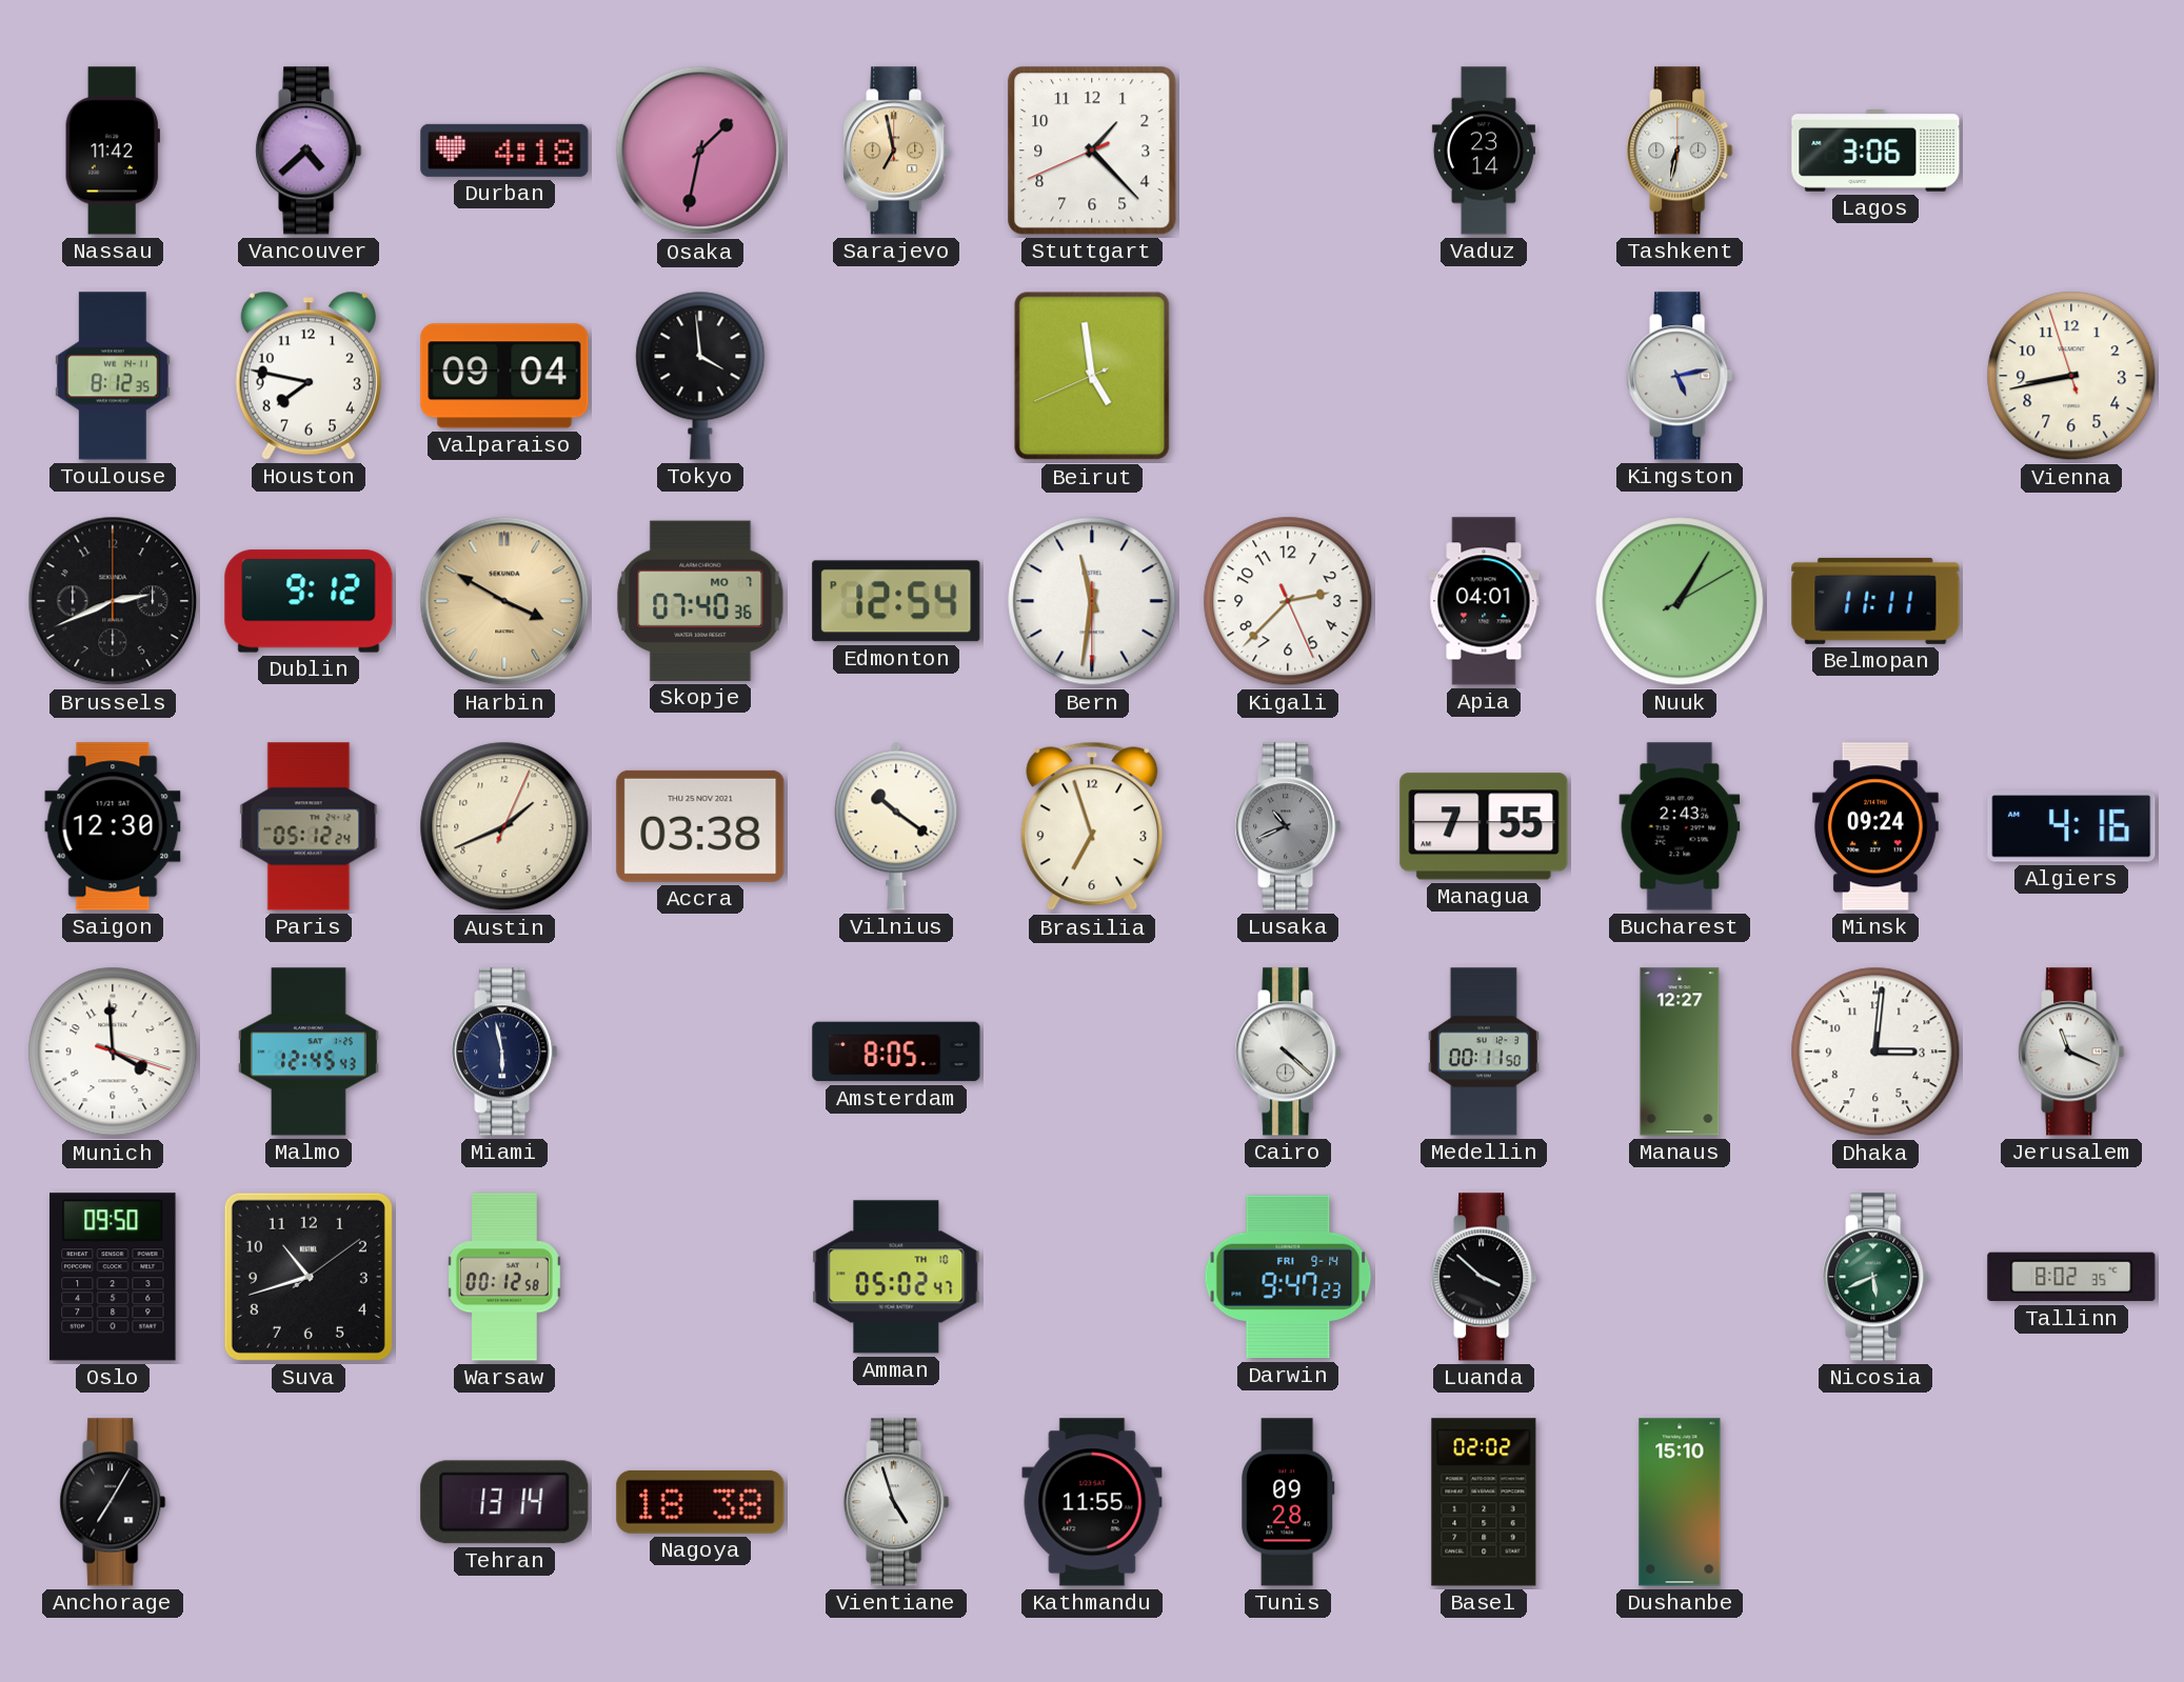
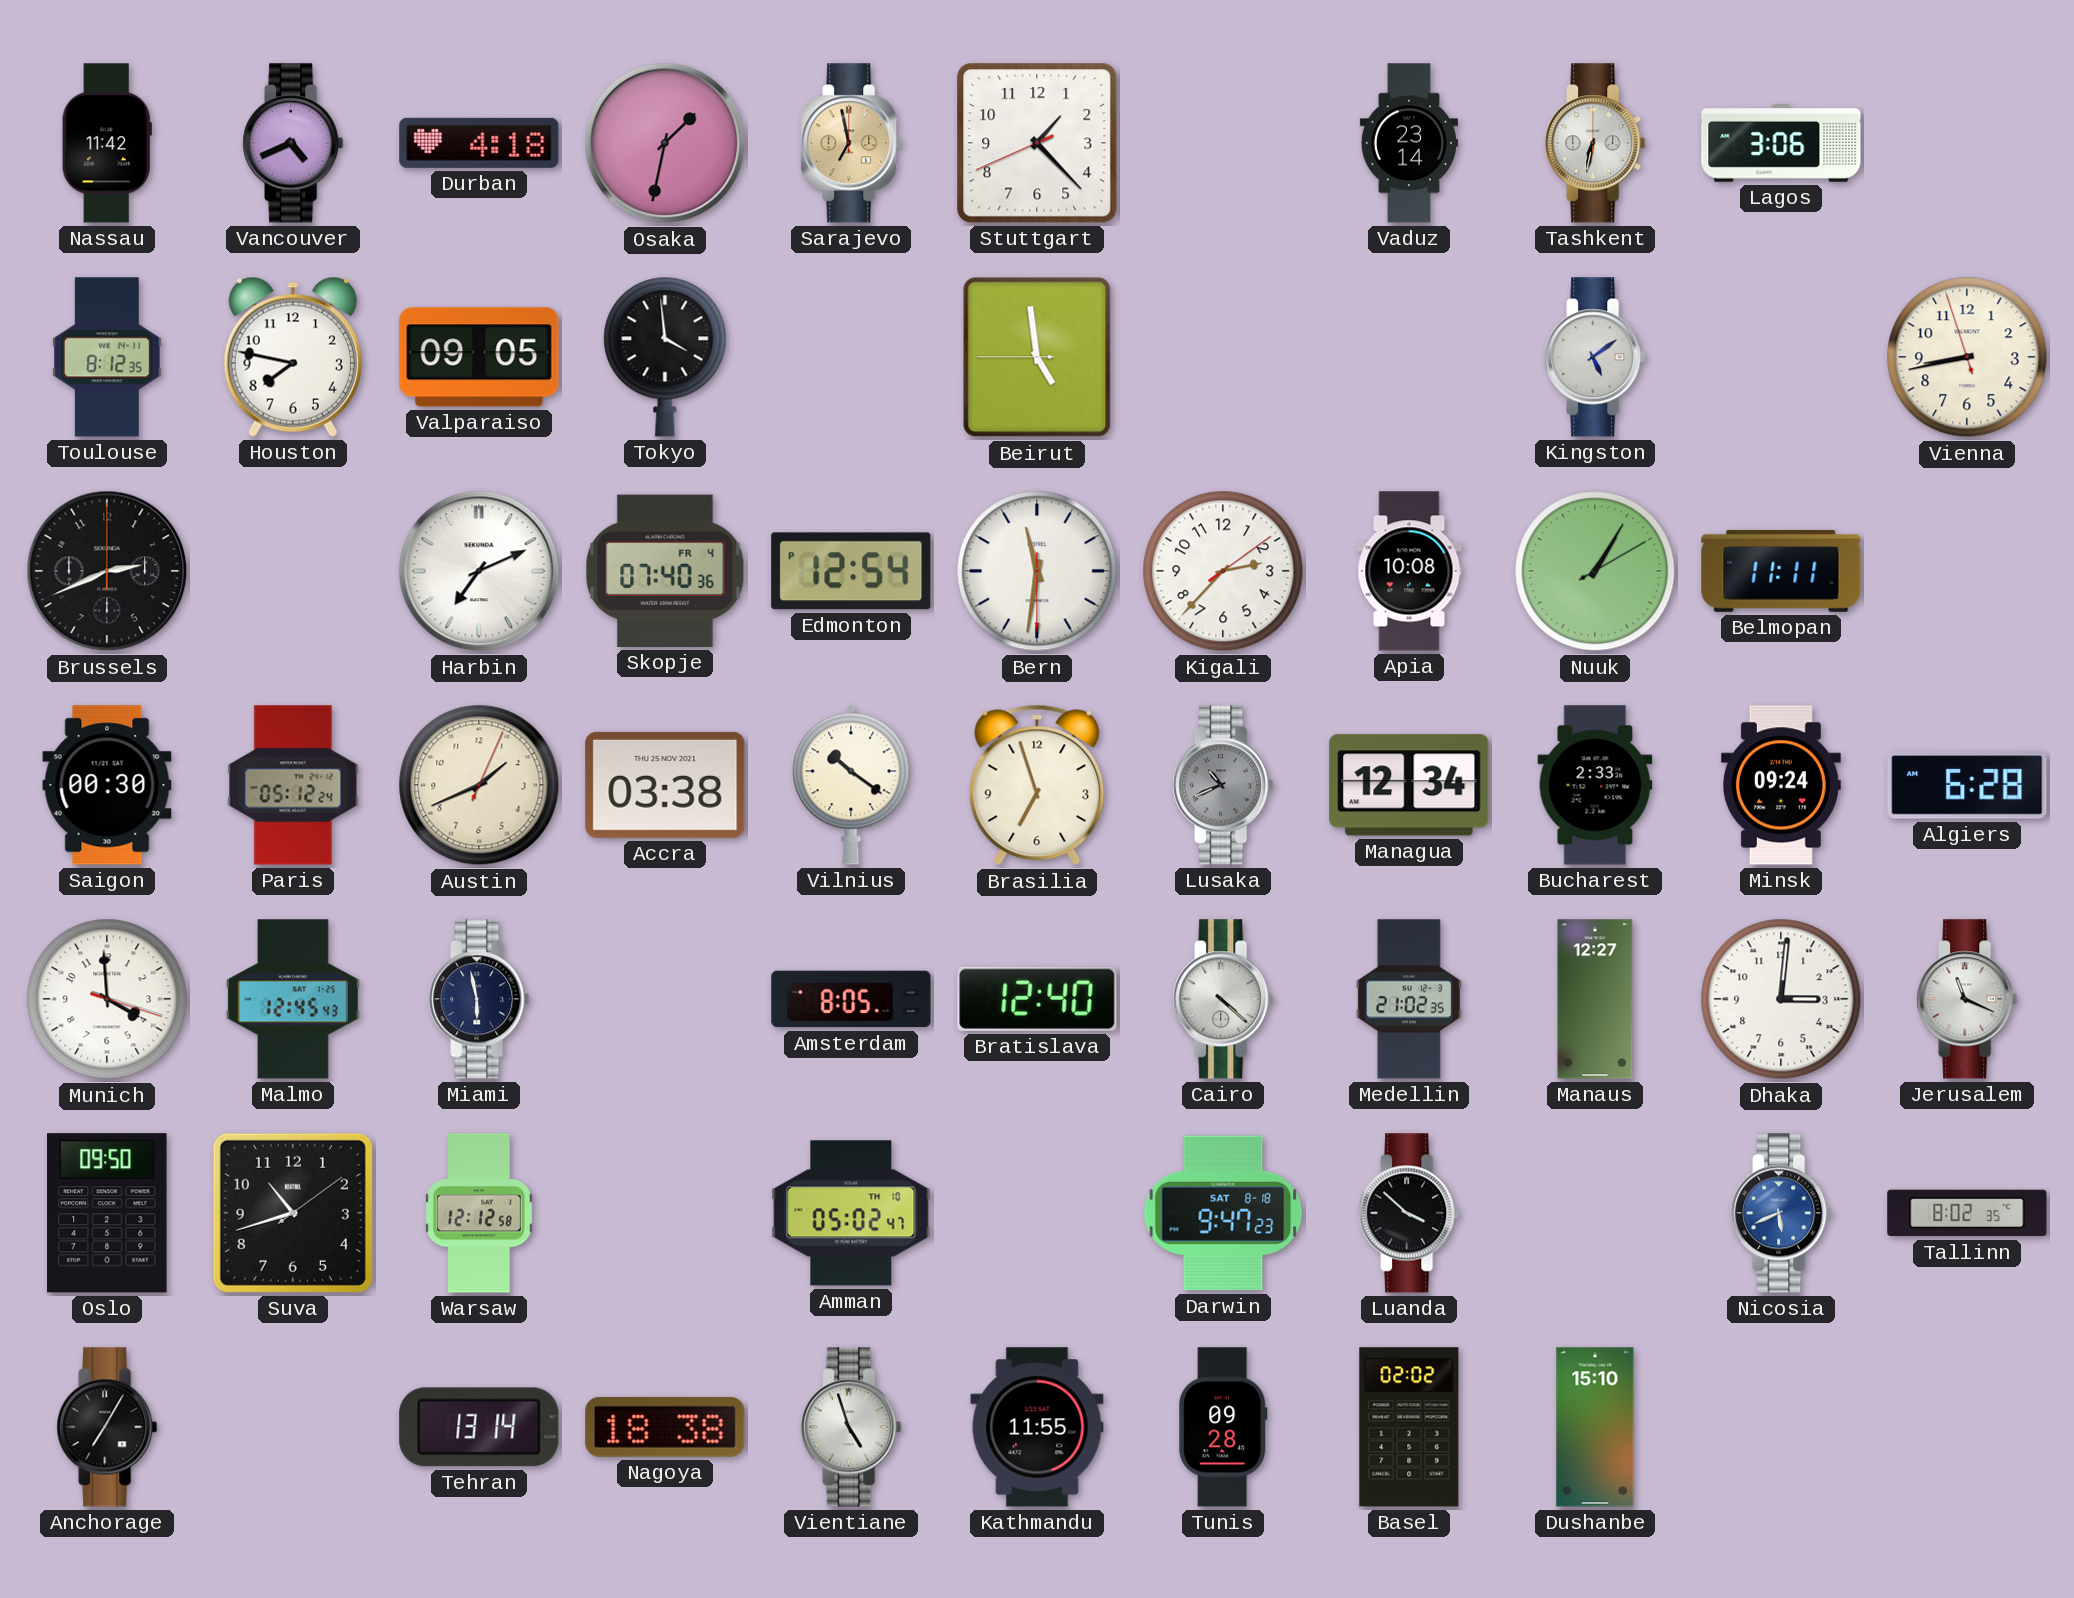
Vancouver: 4:38 -> 4:41
Valparaiso: 09:04 -> 09:05
Beirut: 4:58:41 -> 4:58:45
Kingston: 5:13 -> 5:09
Dublin: 9:12 -> none
Harbin: 3:50 -> 7:11
Harbin dial: champagne -> white
Skopje date: MO 7 -> FR 4
Kigali: 2:37:26 -> 2:37:09
Apia: 04:01 -> 10:08
Saigon: 12:30 -> 00:30
Managua: 7:55 -> 12:34
Bucharest: 2:43 -> 2:33
Algiers: 4:16 -> 6:28
Bratislava: none -> 12:40
Medellin: 00:11 -> 21:02
Warsaw: 00:12 -> 12:12
Darwin date: FRI 9-14 -> SAT 8-18
Nicosia dial: green -> blue
